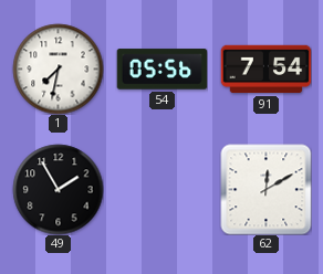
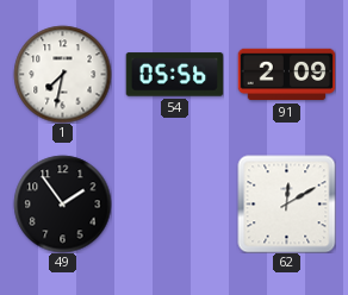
91: 7:54 -> 2:09
49: 1:55 -> 1:54
